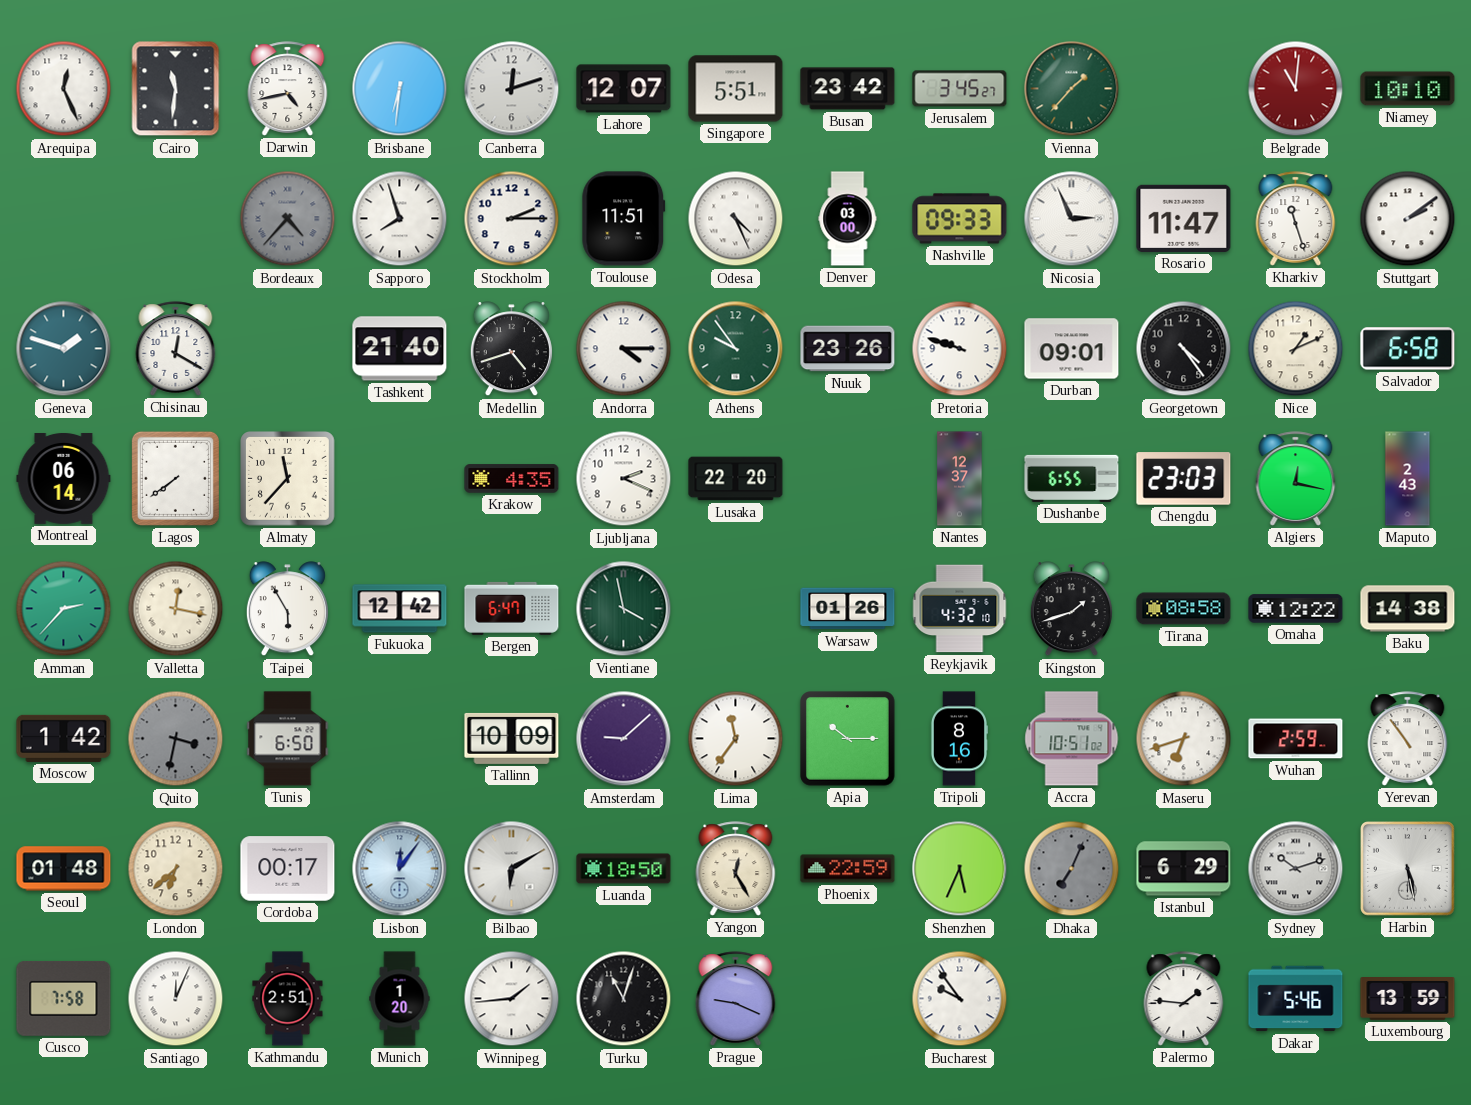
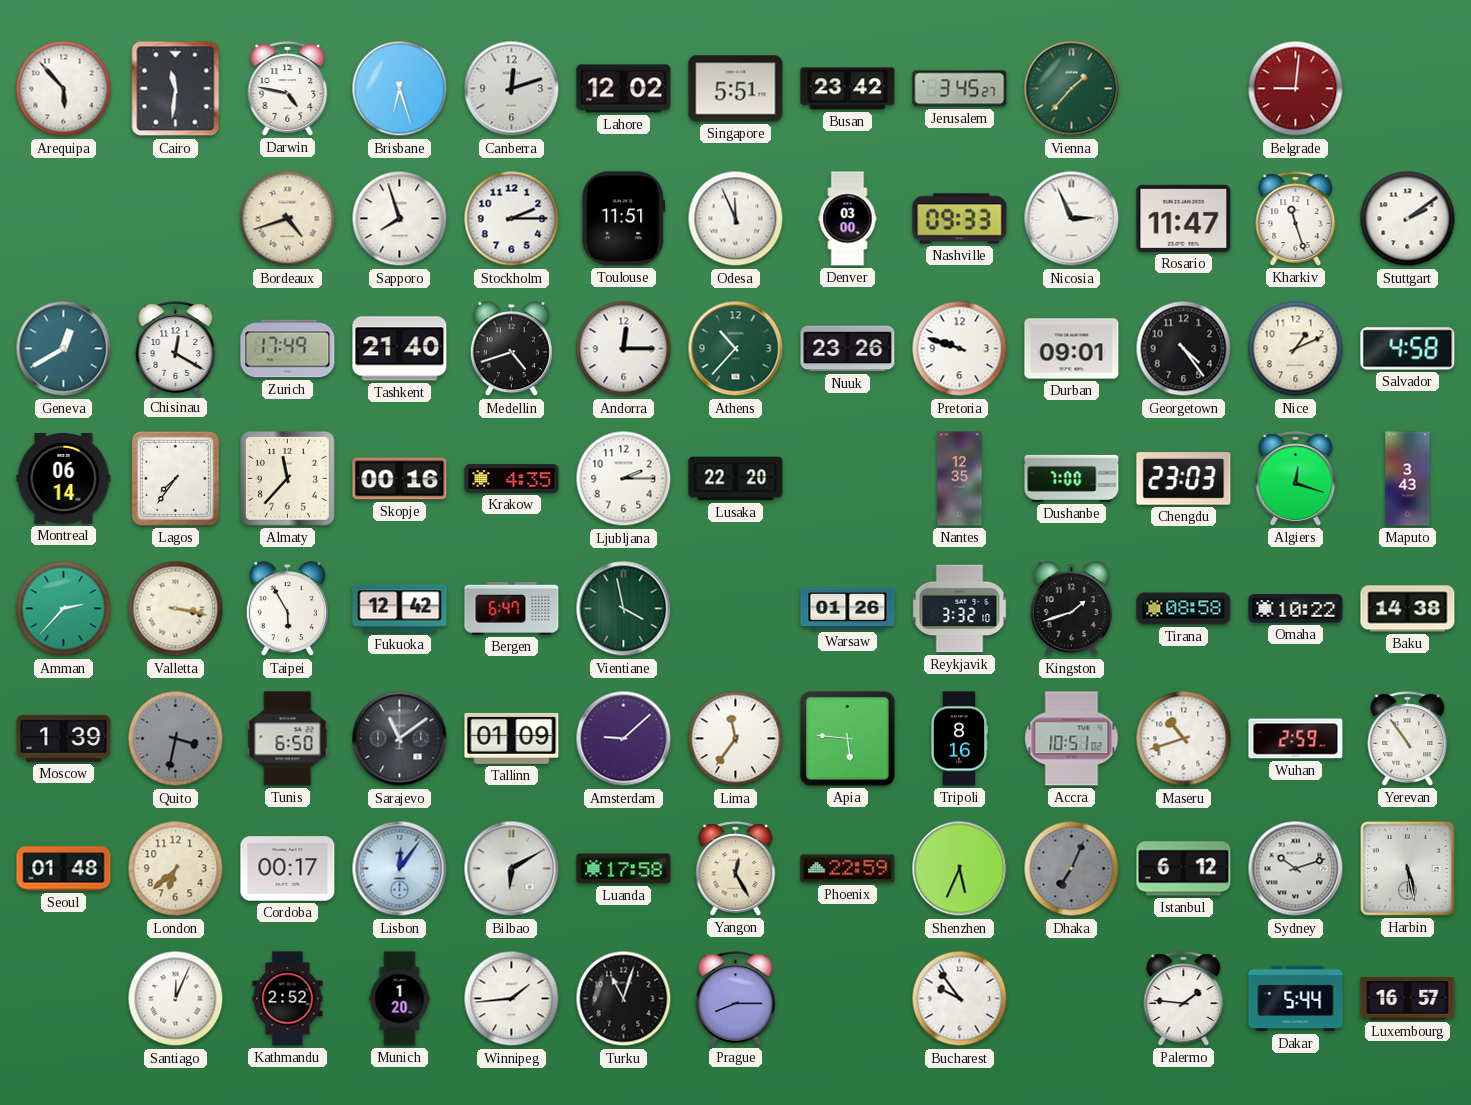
Arequipa: 12:26 -> 5:53
Darwin: 4:43 -> 4:47
Brisbane: 6:31 -> 6:27
Lahore: 12:07 -> 12:02
Belgrade: 11:01 -> 9:01
Niamey: 10:10 -> none
Bordeaux: 4:37 -> 4:42
Bordeaux dial: grey -> cream
Odesa: 4:26 -> 11:56
Geneva: 1:48 -> 12:40
Zurich: none -> 17:49
Andorra: 4:15 -> 12:15
Athens: 9:54 -> 10:37
Salvador: 6:58 -> 4:58
Lagos: 7:39 -> 7:36
Skopje: none -> 00:16
Ljubljana: 2:19 -> 2:15
Nantes: 12:37 -> 12:35
Dushanbe: 6:55 -> 7:00
Algiers: 12:17 -> 12:18
Maputo: 2:43 -> 3:43
Valletta: 12:17 -> 3:17
Reykjavik: 4:32 -> 3:32
Omaha: 12:22 -> 10:22
Moscow: 1:42 -> 1:39
Sarajevo: none -> 11:09
Tallinn: 10:09 -> 01:09
Apia: 10:15 -> 5:46
Maseru: 6:42 -> 10:42
Luanda: 18:50 -> 17:58
Istanbul: 6:29 -> 6:12
Cusco: 7:58 -> none
Kathmandu: 2:51 -> 2:52
Prague: 9:19 -> 8:15
Dakar: 5:46 -> 5:44
Luxembourg: 13:59 -> 16:57
